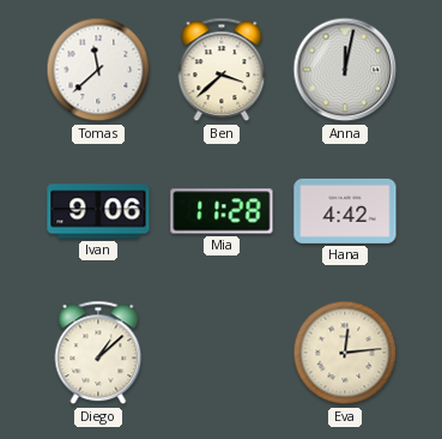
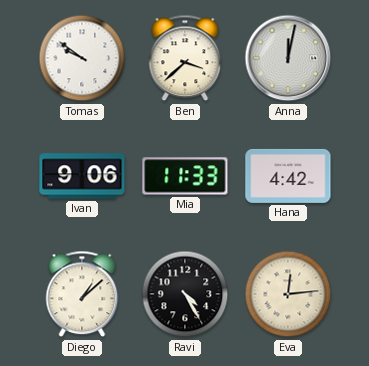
Tomas: 11:38 -> 9:51
Mia: 11:28 -> 11:33
Ravi: none -> 4:25
